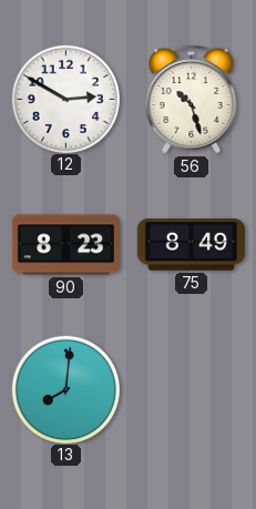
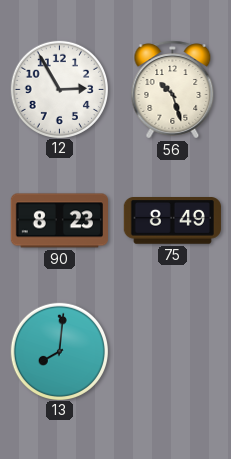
12: 2:50 -> 2:55
